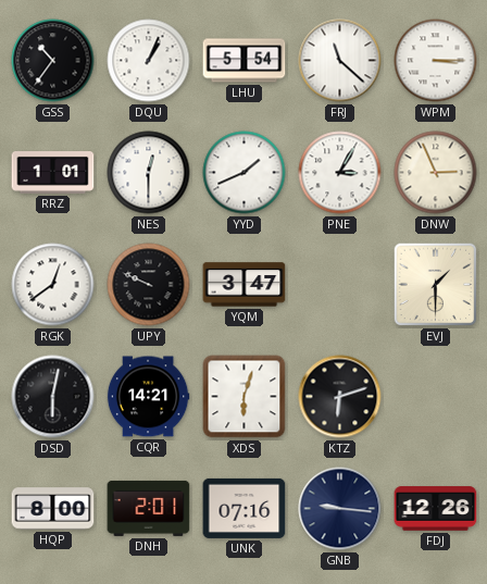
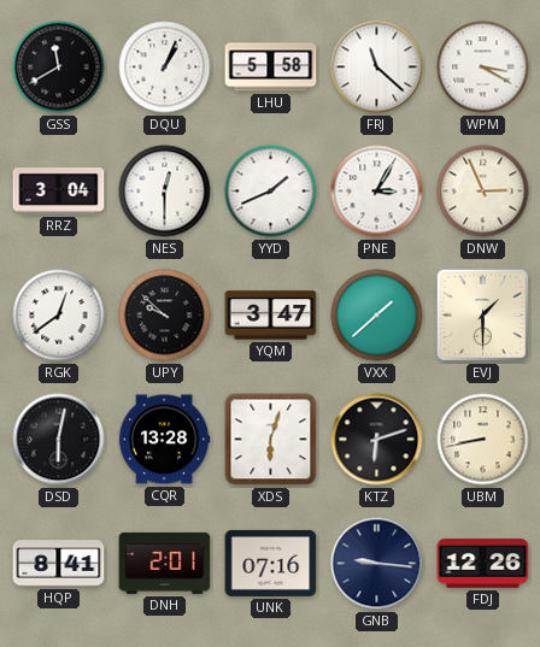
GSS: 10:36 -> 11:40
LHU: 5:54 -> 5:58
WPM: 3:15 -> 3:20
RRZ: 1:01 -> 3:04
UPY: 9:49 -> 9:52
VXX: none -> 1:38
CQR: 14:21 -> 13:28
UBM: none -> 8:43
HQP: 8:00 -> 8:41
